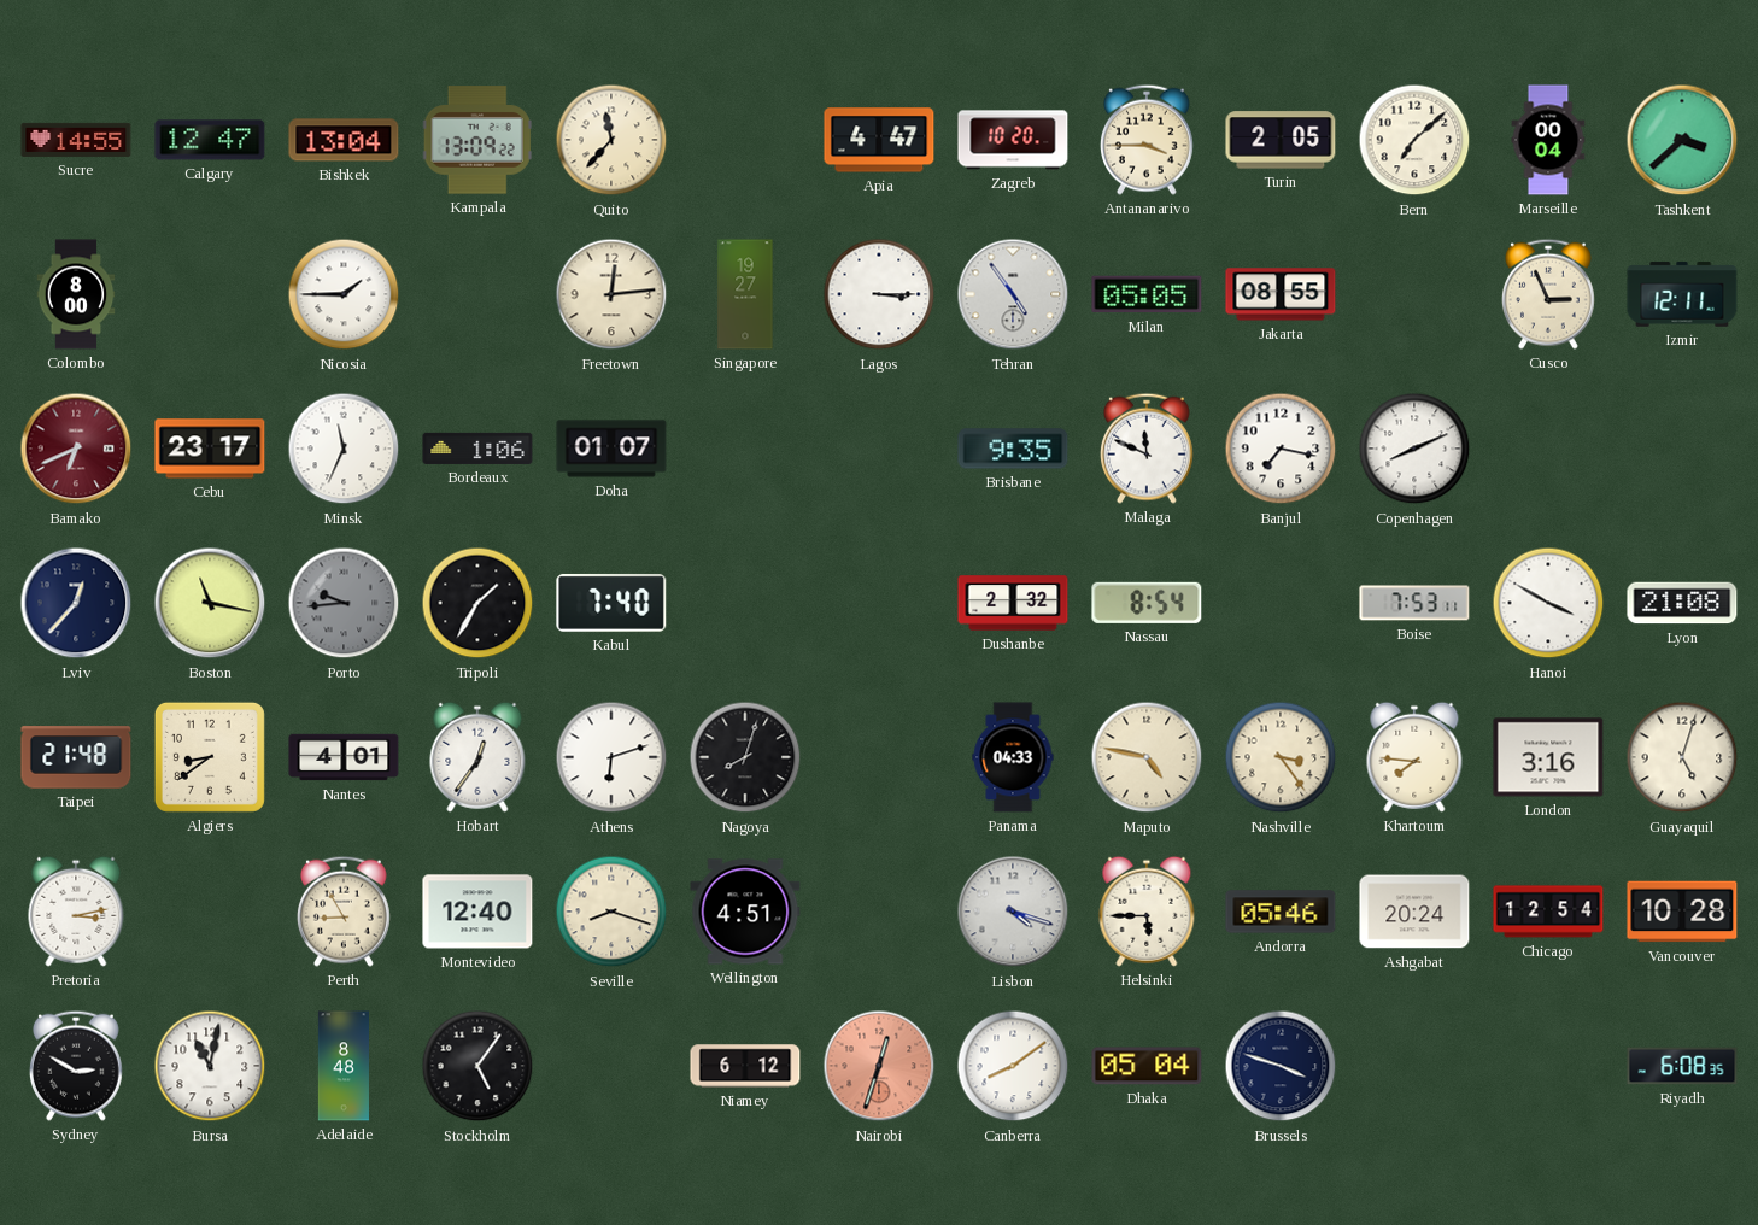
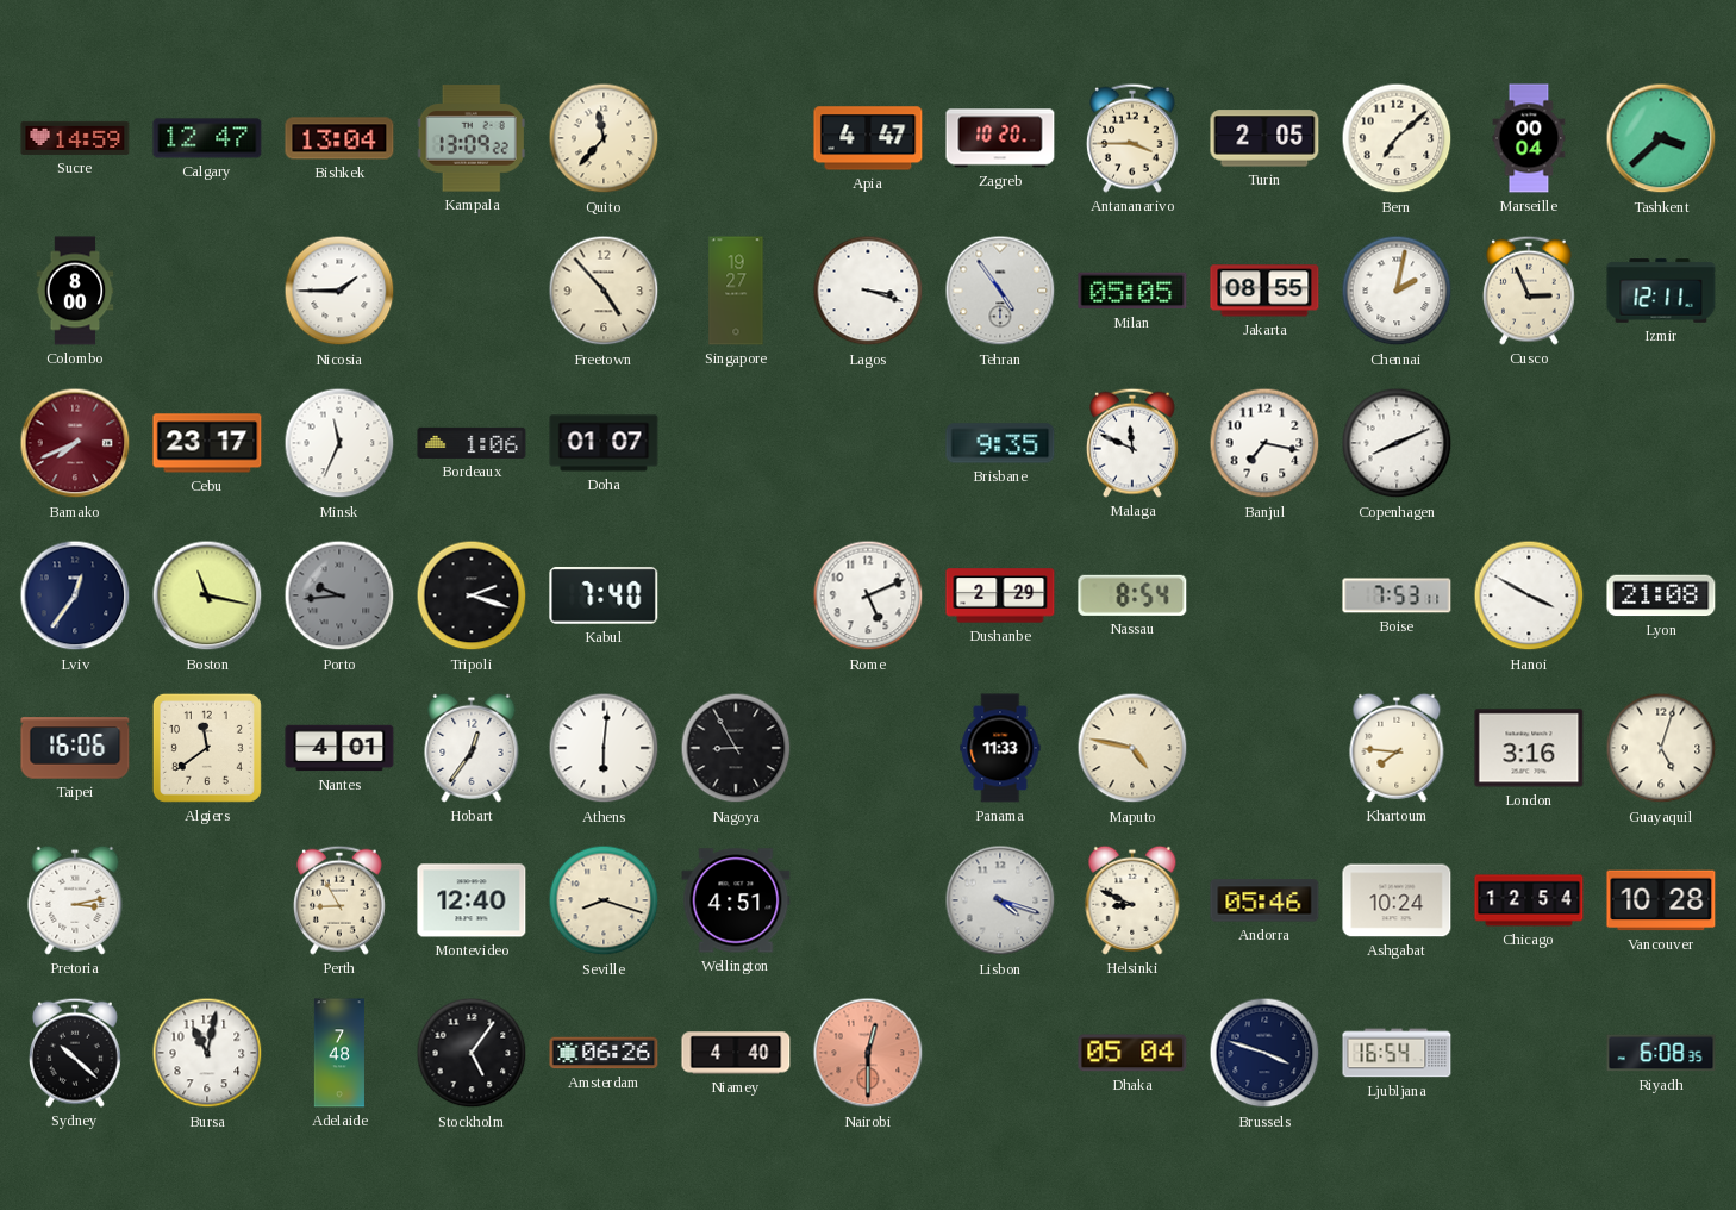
Sucre: 14:55 -> 14:59
Freetown: 12:14 -> 4:53
Lagos: 3:15 -> 3:18
Chennai: none -> 2:02
Bamako: 6:41 -> 7:41
Lviv: 12:37 -> 12:36
Tripoli: 1:35 -> 2:18
Rome: none -> 5:11
Dushanbe: 2:32 -> 2:29
Taipei: 21:48 -> 16:06
Algiers: 8:39 -> 11:39
Athens: 6:12 -> 6:01
Nagoya: 8:03 -> 8:55
Panama: 04:33 -> 11:33
Nashville: 3:24 -> none
Helsinki: 5:45 -> 8:49
Ashgabat: 20:24 -> 10:24
Sydney: 2:50 -> 10:22
Adelaide: 8:48 -> 7:48
Amsterdam: none -> 06:26
Niamey: 6:12 -> 4:40
Nairobi: 12:33 -> 12:30
Canberra: 8:09 -> none
Ljubljana: none -> 16:54
